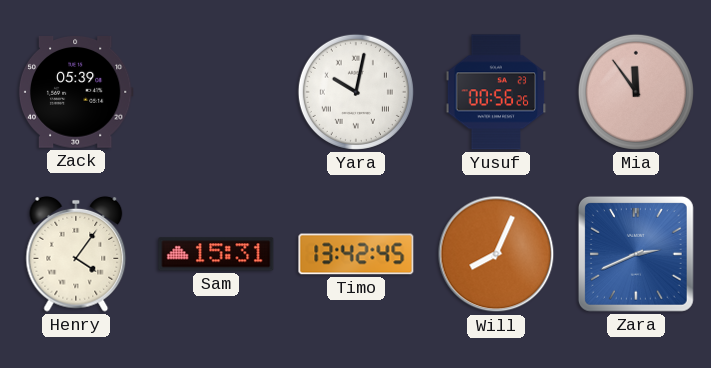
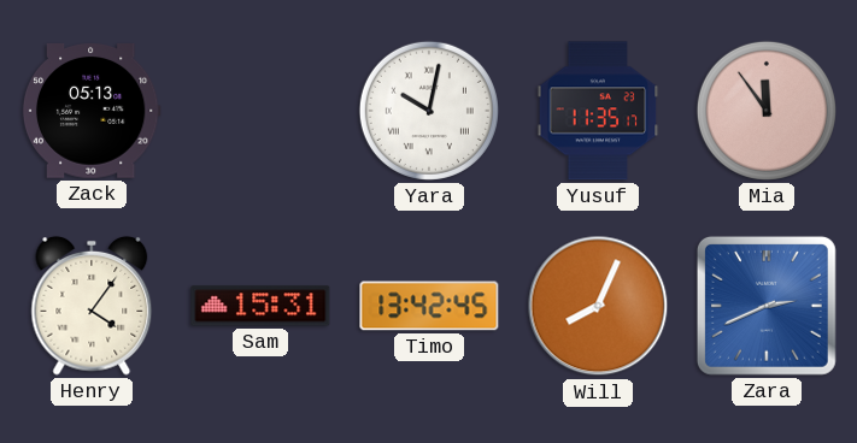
Zack: 05:39 -> 05:13
Yusuf: 00:56 -> 11:35
